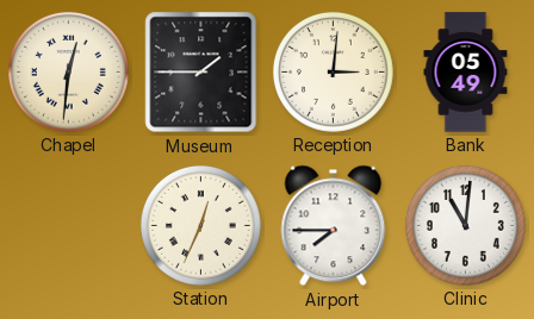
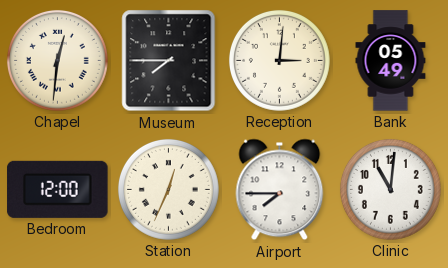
Museum: 1:45 -> 7:45
Bedroom: none -> 12:00
